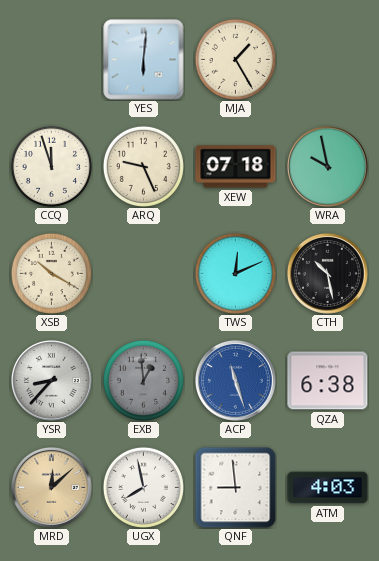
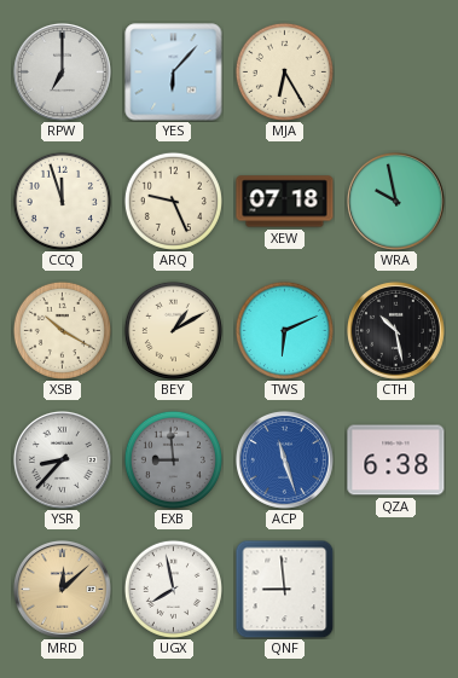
RPW: none -> 7:00
YES: 6:01 -> 6:07
MJA: 1:25 -> 6:25
BEY: none -> 1:10
TWS: 12:11 -> 6:11
EXB: 12:59 -> 8:59
ATM: 4:03 -> none
